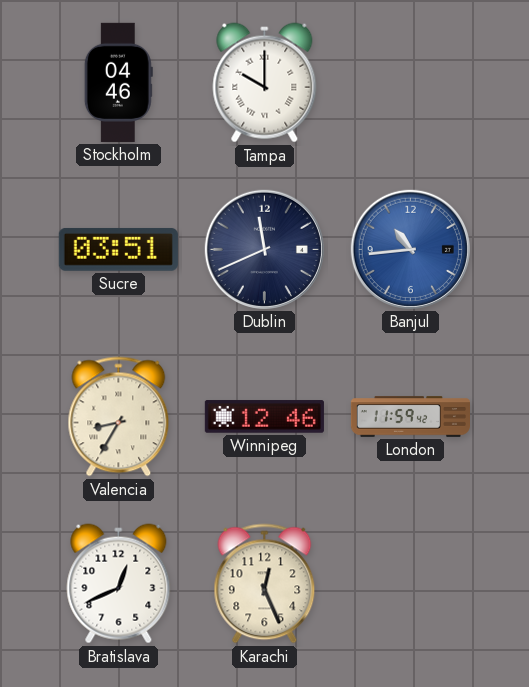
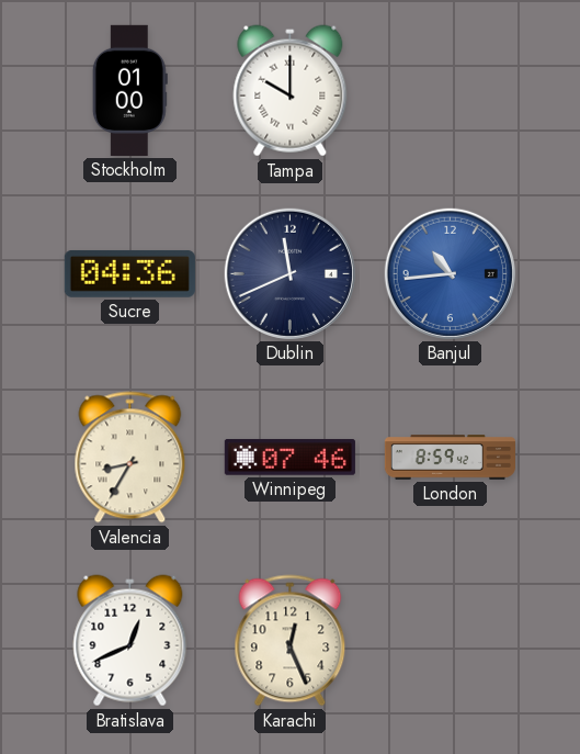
Stockholm: 04:46 -> 01:00
Sucre: 03:51 -> 04:36
Winnipeg: 12:46 -> 07:46
London: 11:59 -> 8:59
